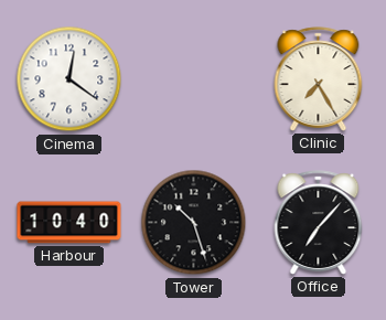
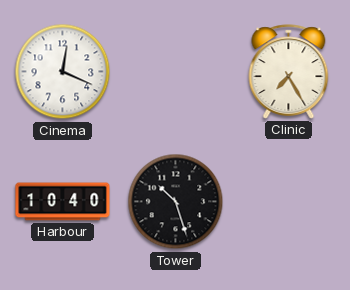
Cinema: 12:21 -> 12:19
Office: 7:07 -> none
